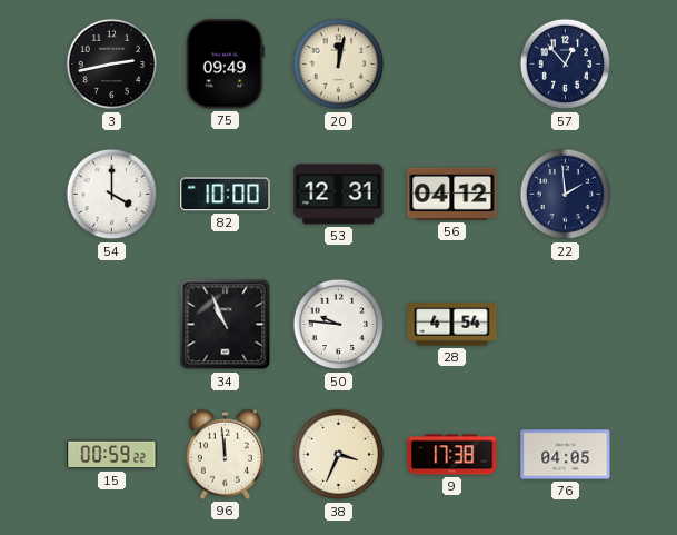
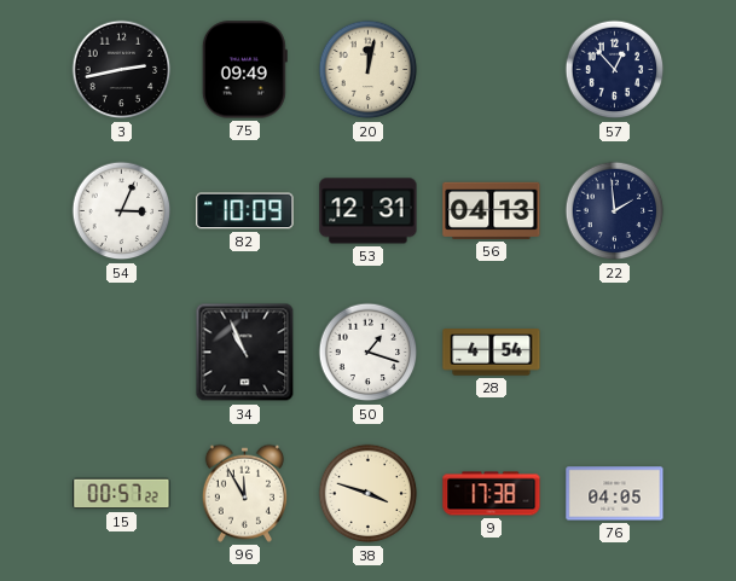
54: 4:00 -> 3:04
82: 10:00 -> 10:09
56: 04:12 -> 04:13
50: 9:46 -> 1:18
15: 00:59 -> 00:57
96: 11:59 -> 11:55
38: 3:34 -> 3:48
